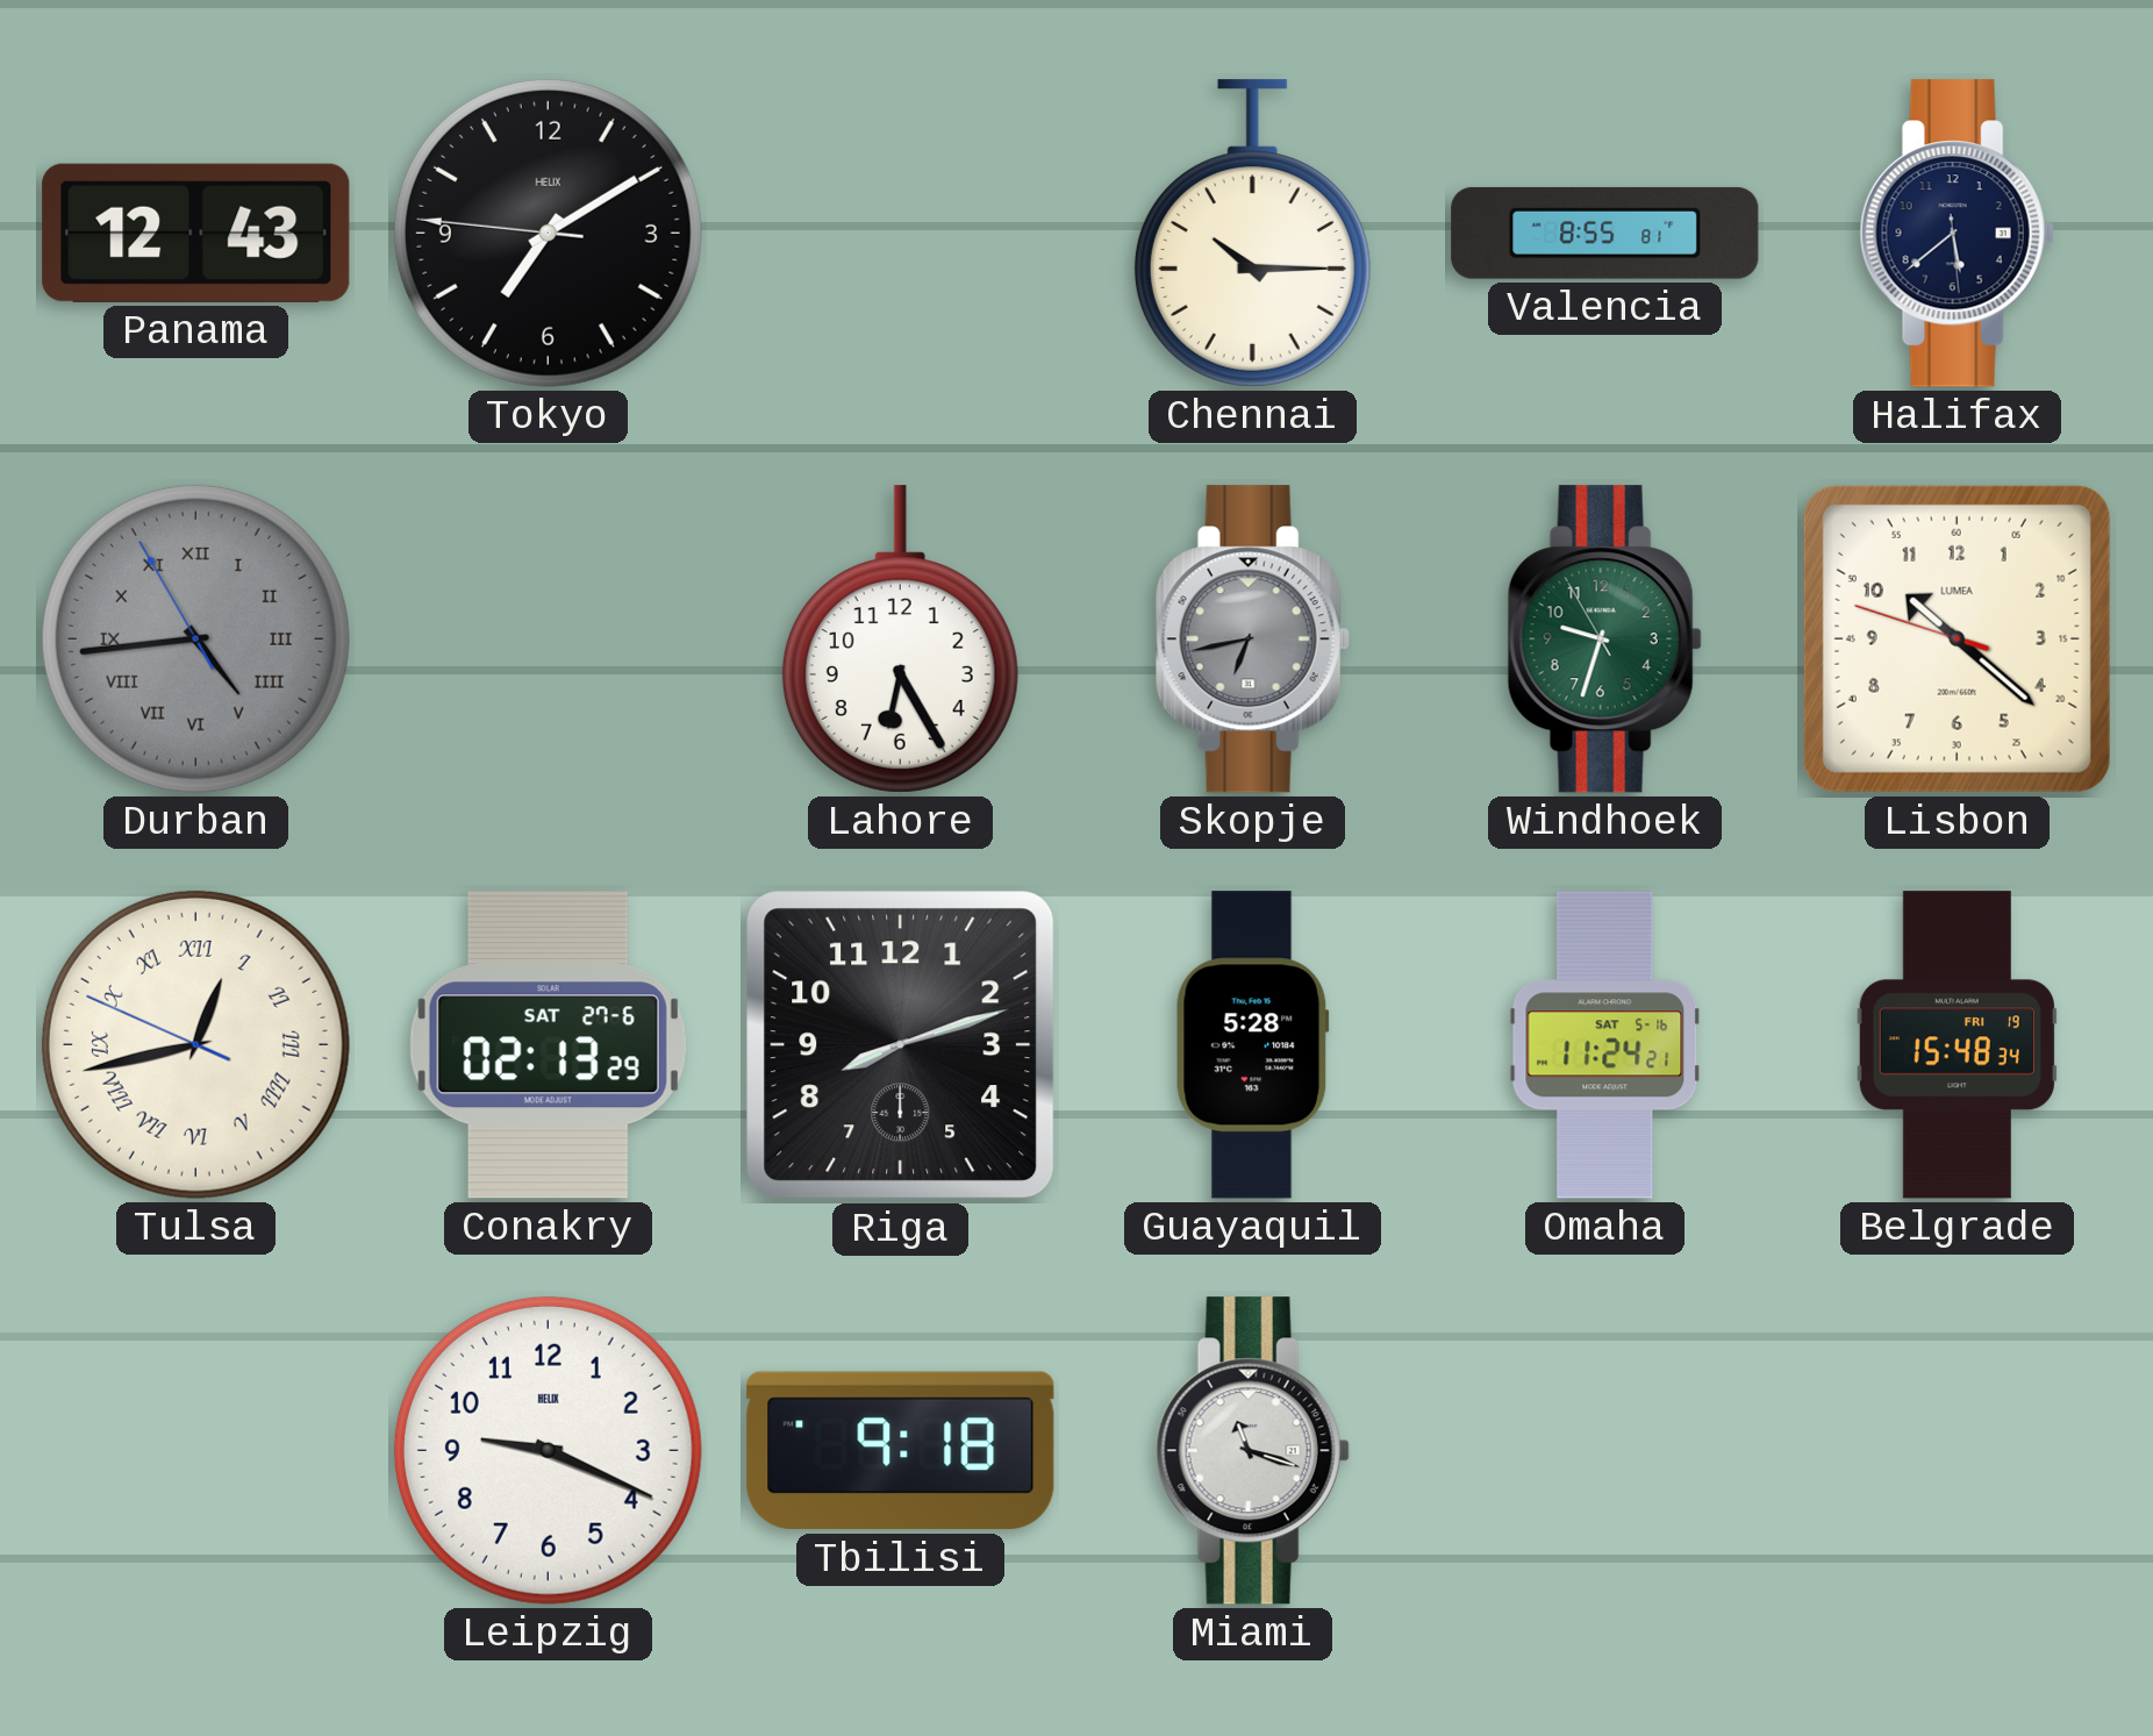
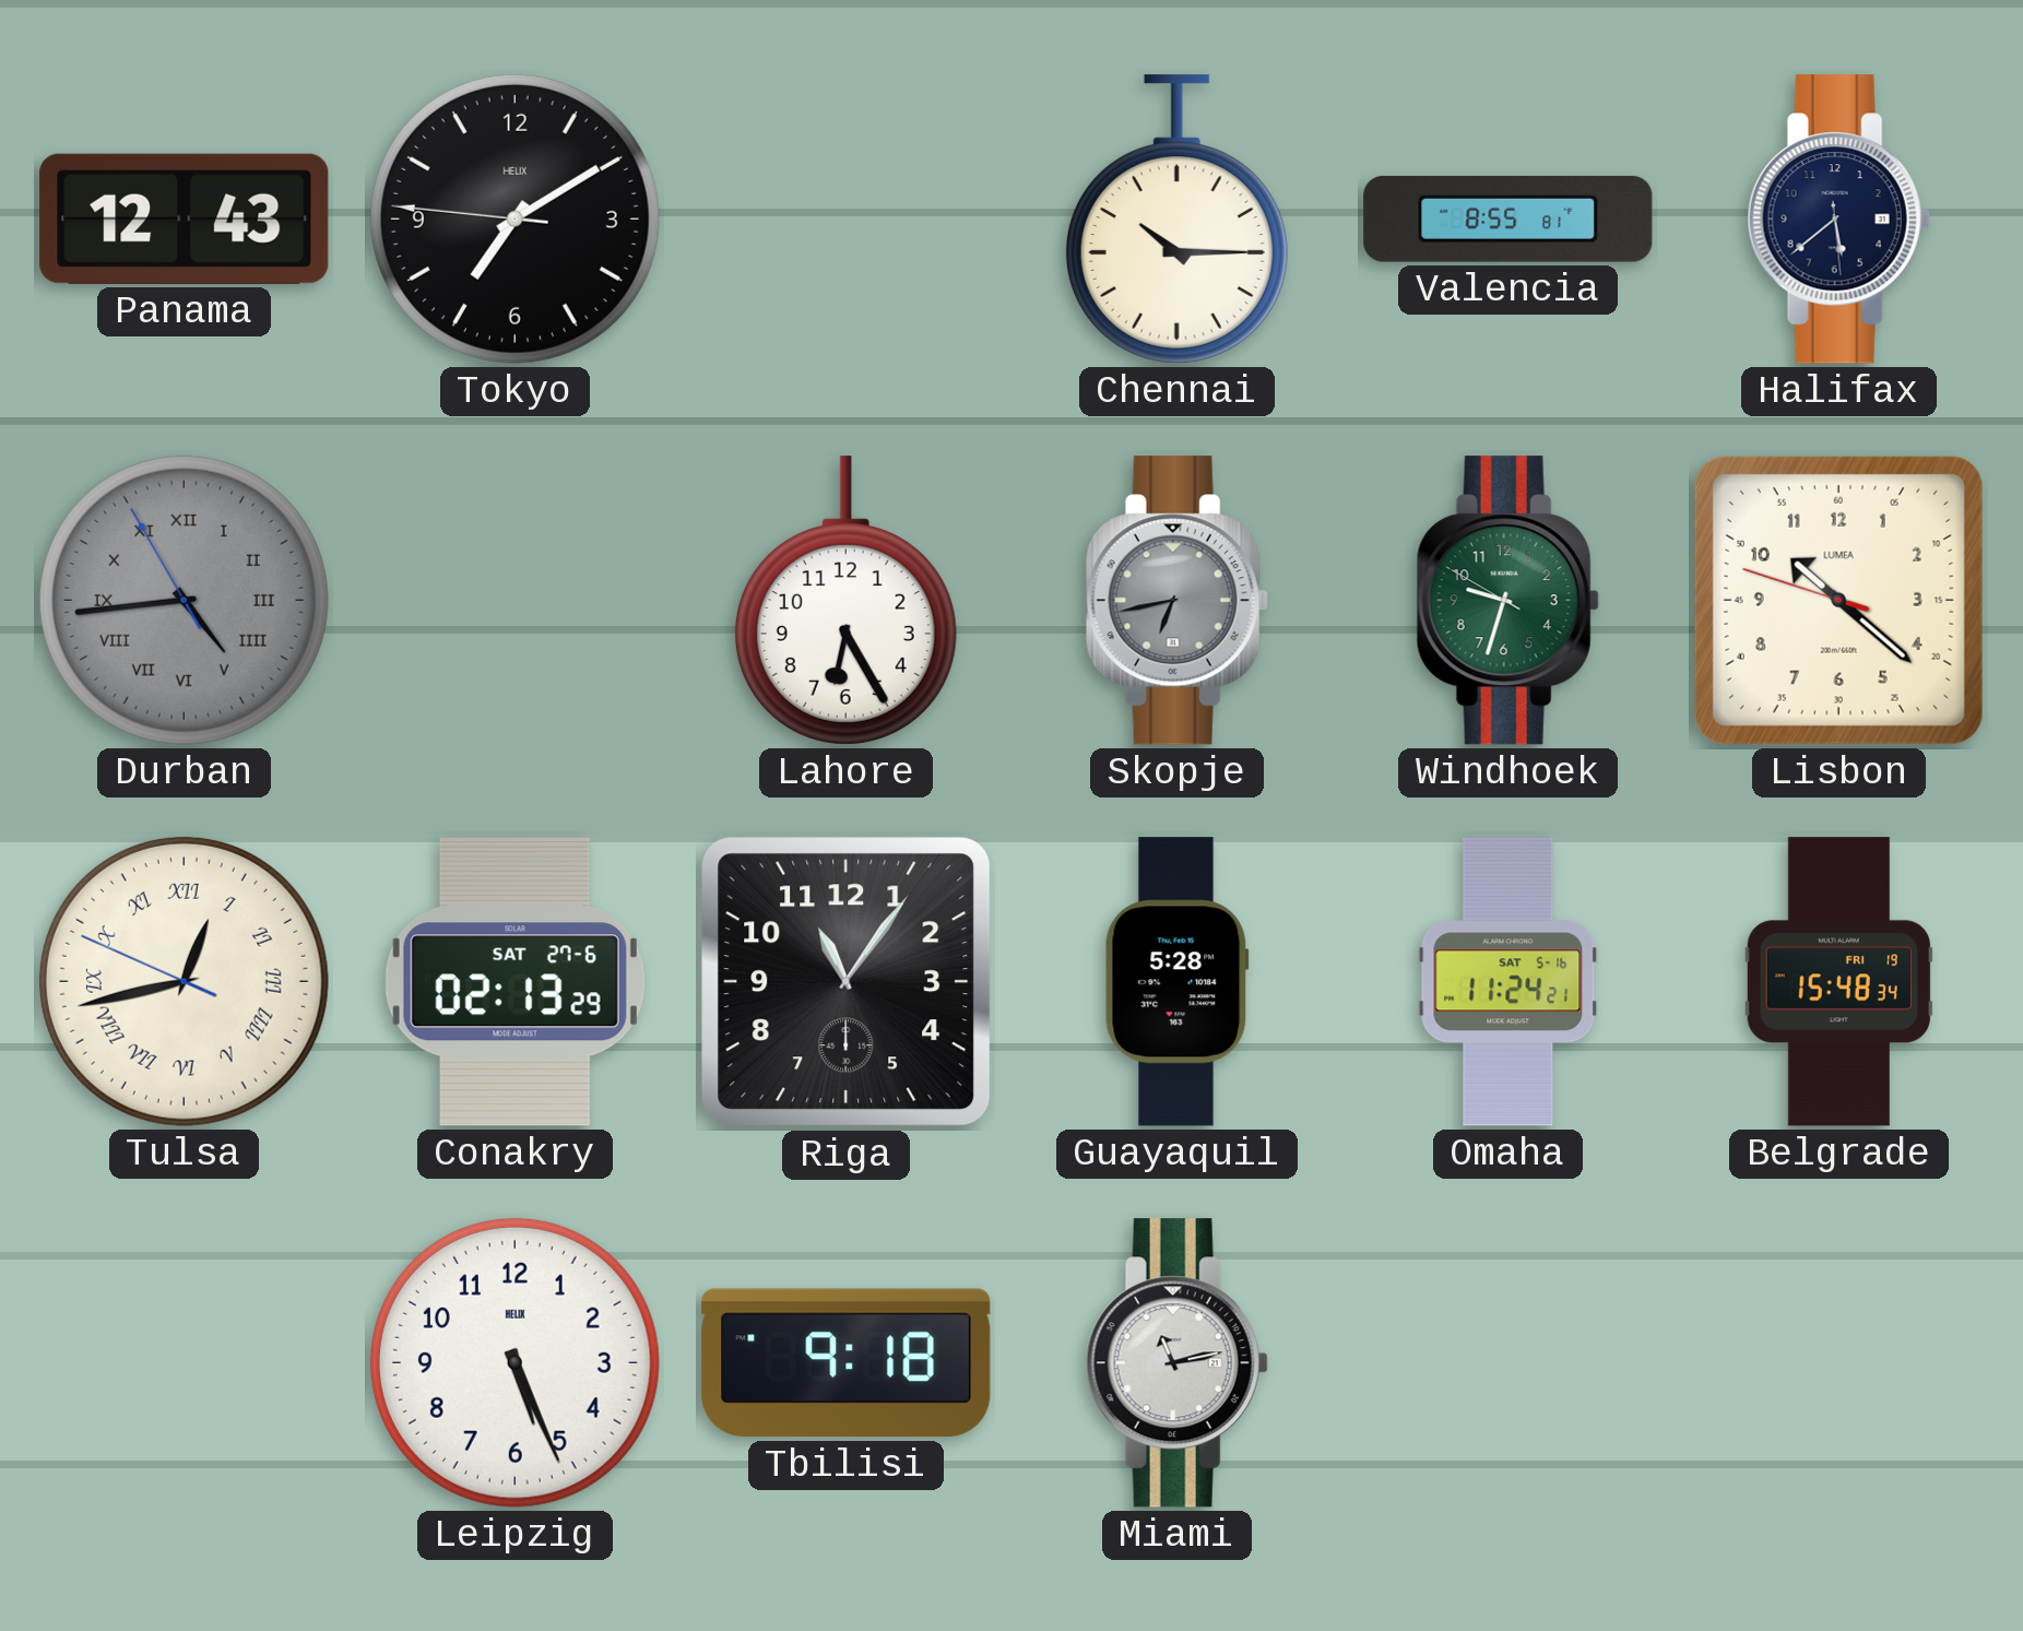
Windhoek: 9:32:55 -> 9:32:50
Riga: 8:12 -> 11:06
Leipzig: 9:19 -> 5:26
Miami: 11:18 -> 11:13
